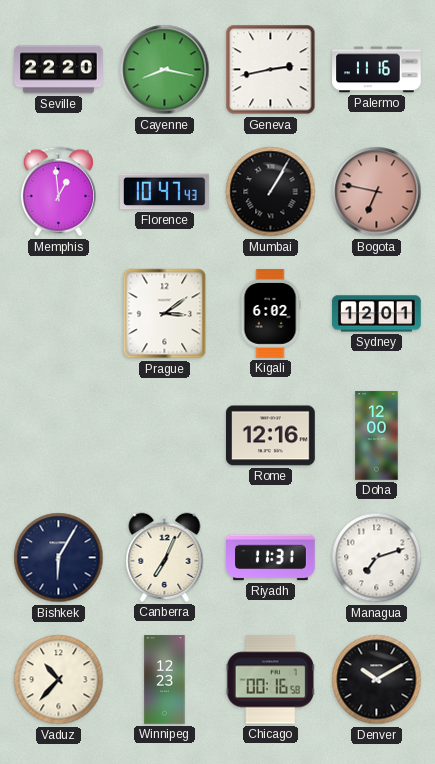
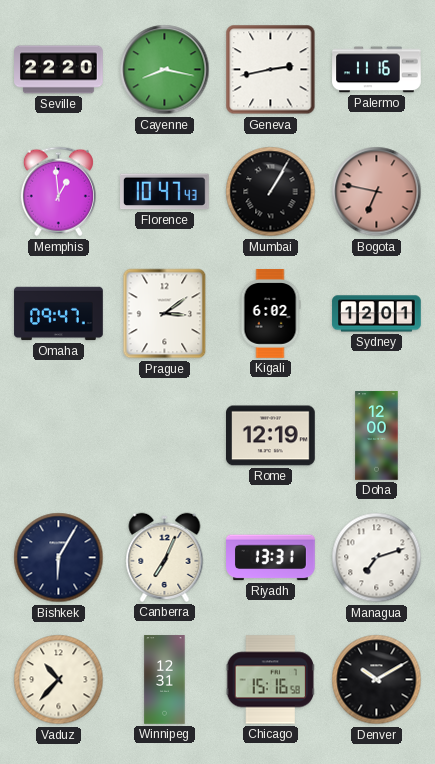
Omaha: none -> 09:47
Rome: 12:16 -> 12:19
Riyadh: 11:31 -> 13:31
Winnipeg: 12:23 -> 12:31
Chicago: 00:16 -> 15:16
